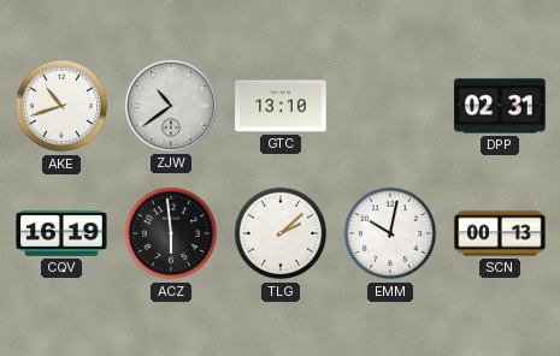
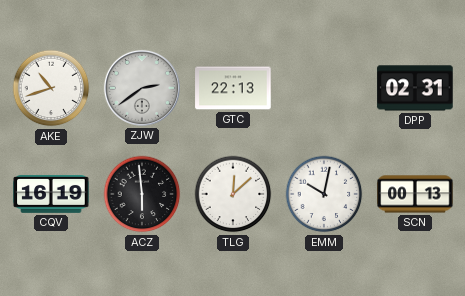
ZJW: 10:39 -> 2:39
GTC: 13:10 -> 22:13
TLG: 2:08 -> 12:08
